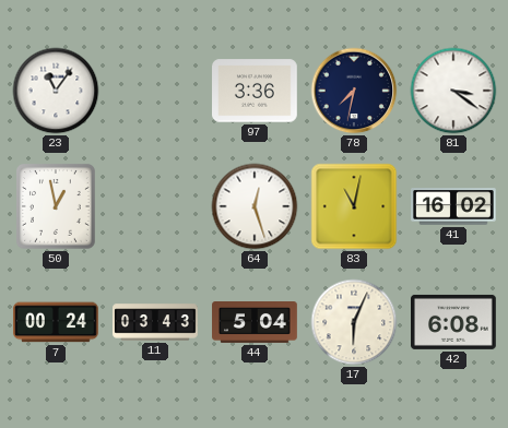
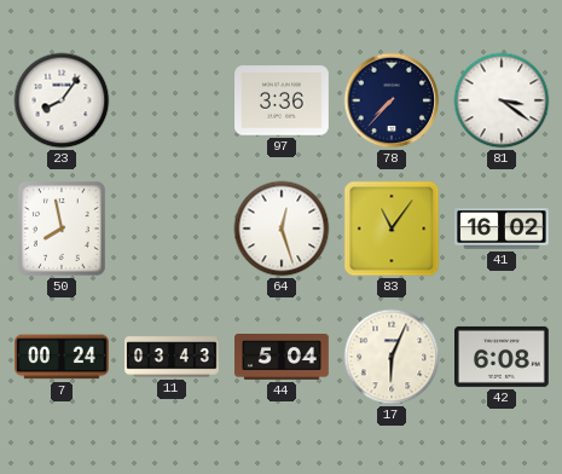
23: 11:06 -> 8:06
78: 7:32 -> 7:37
50: 12:58 -> 7:58
83: 11:02 -> 11:06
